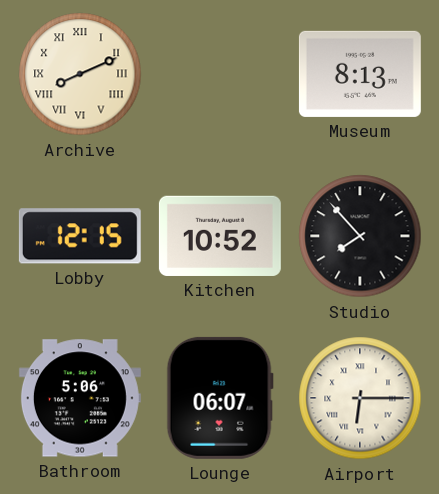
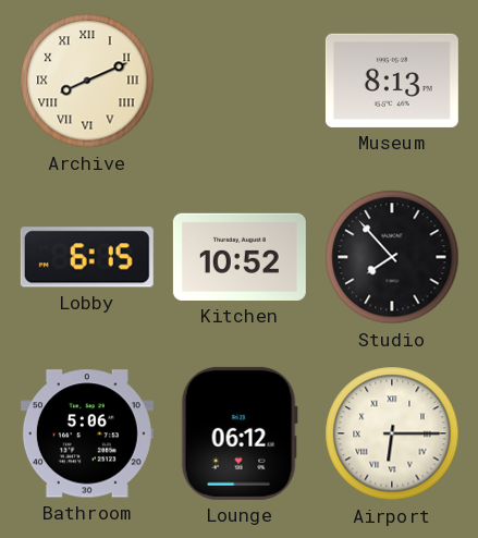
Lobby: 12:15 -> 6:15
Lounge: 06:07 -> 06:12
